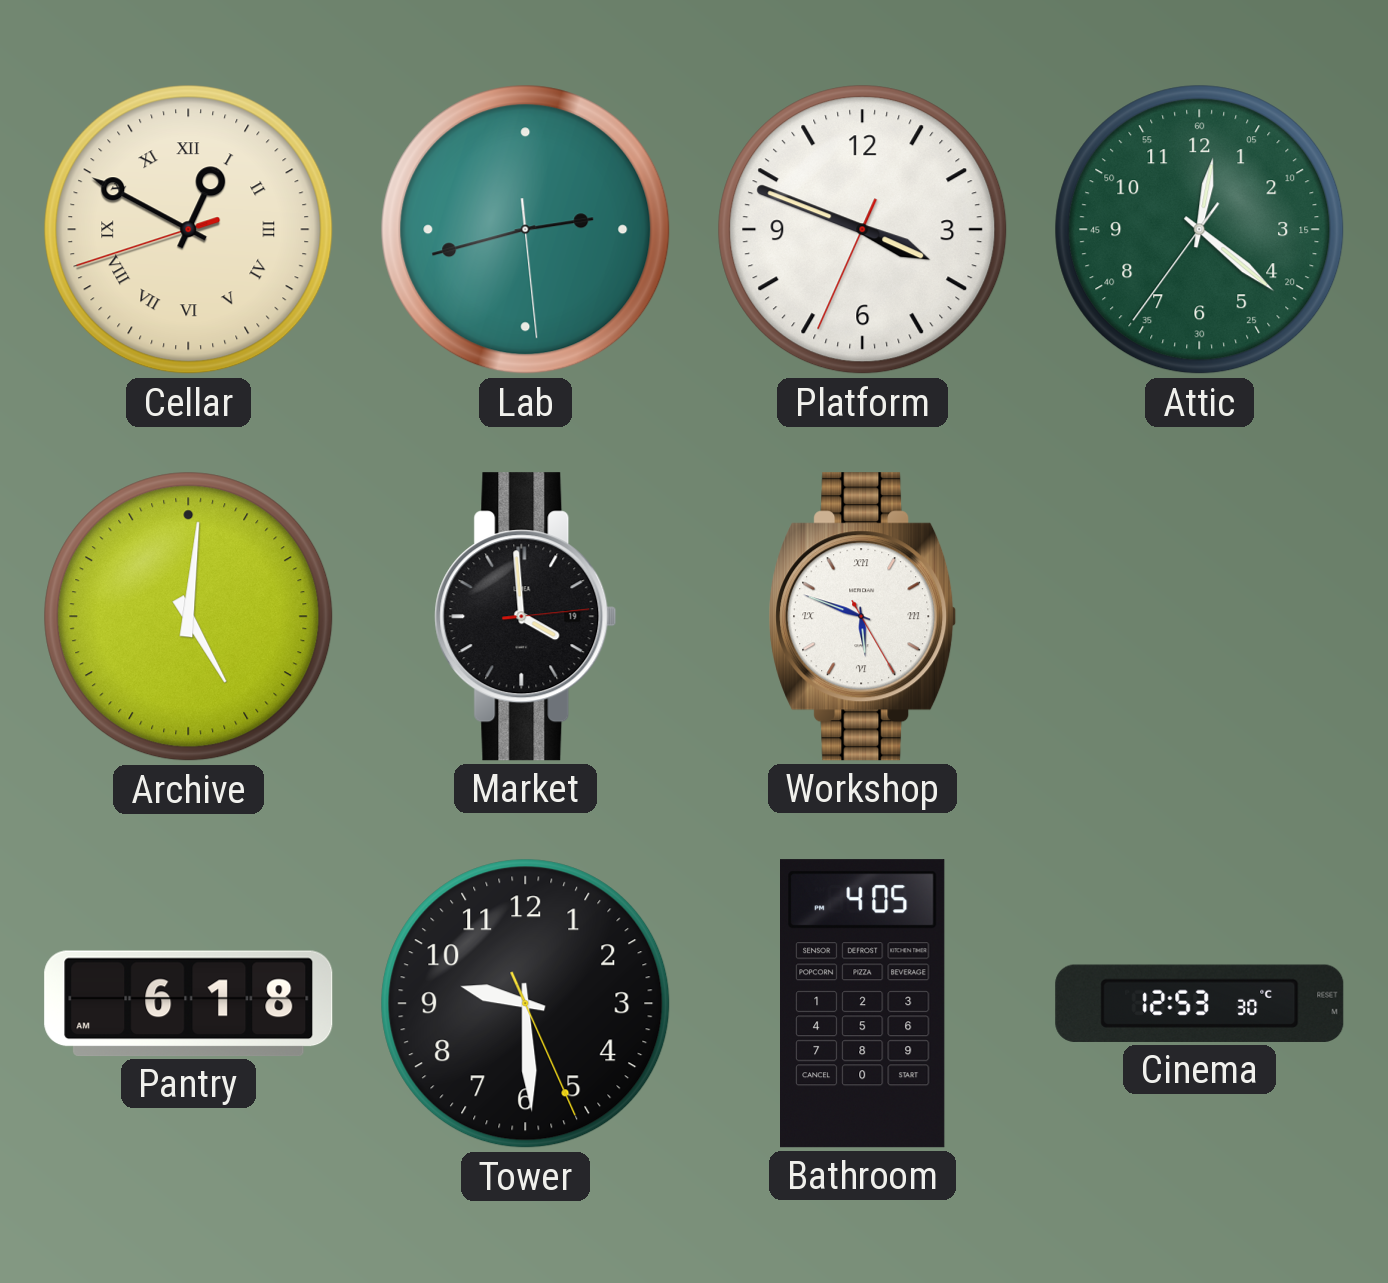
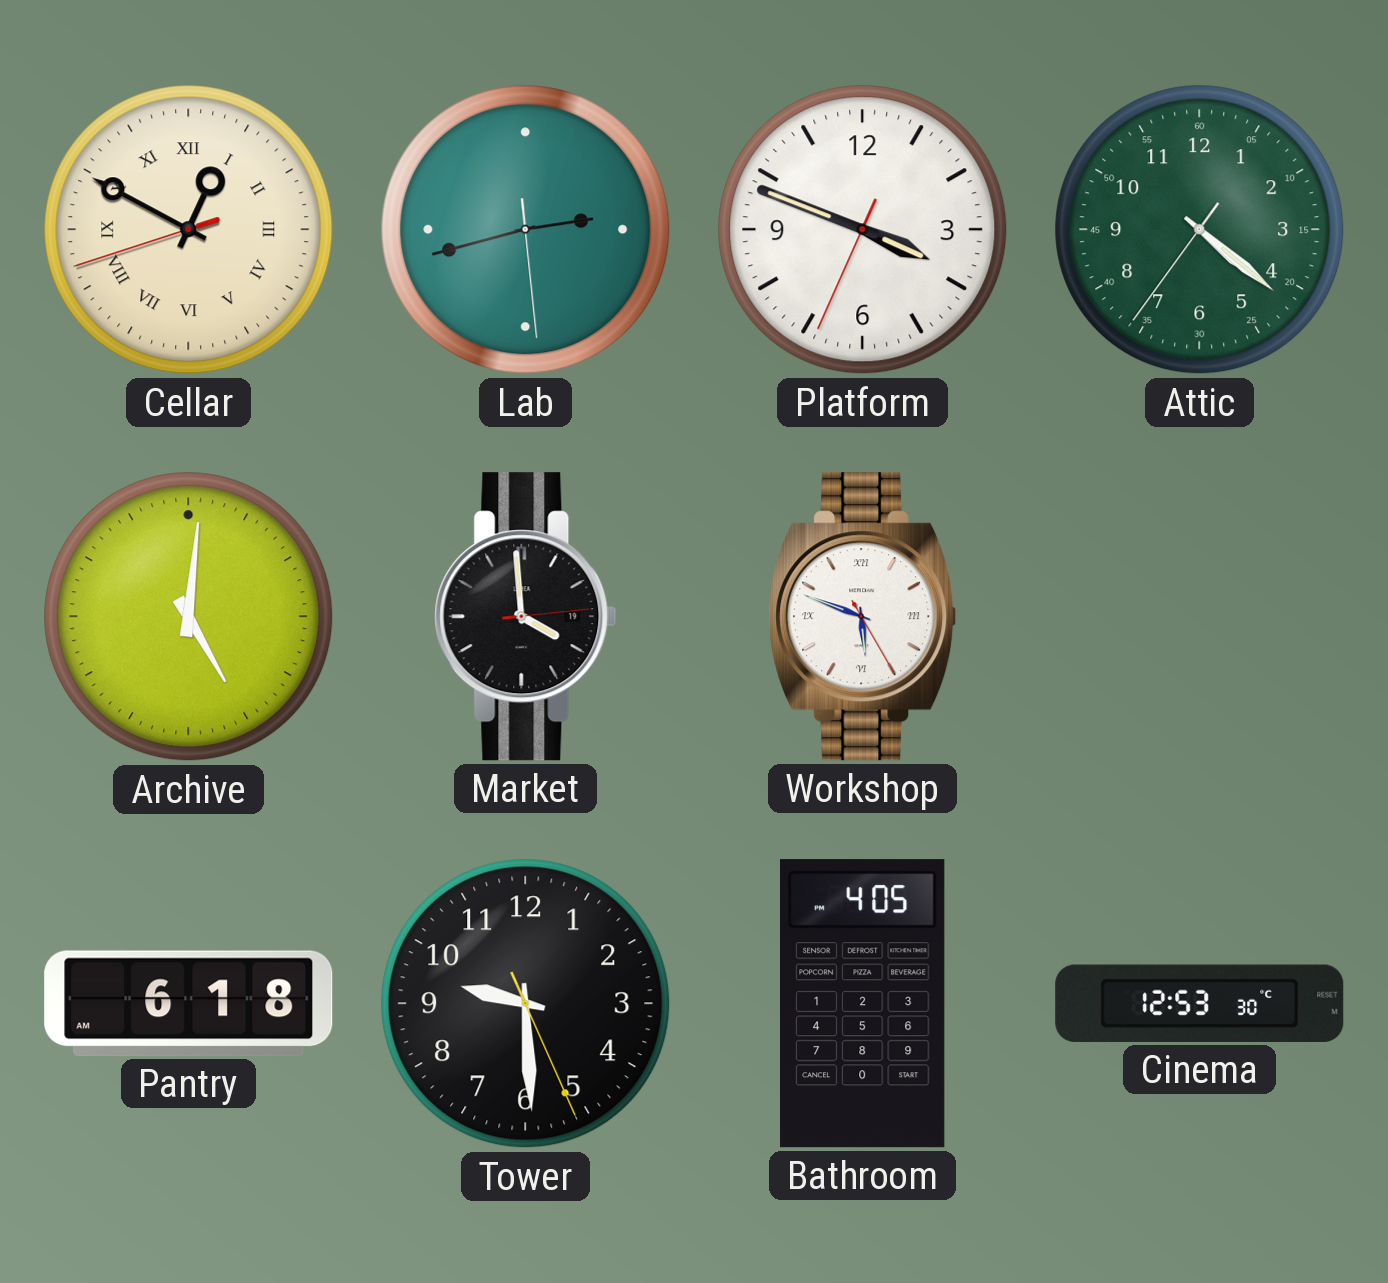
Attic: 12:21 -> 4:21
